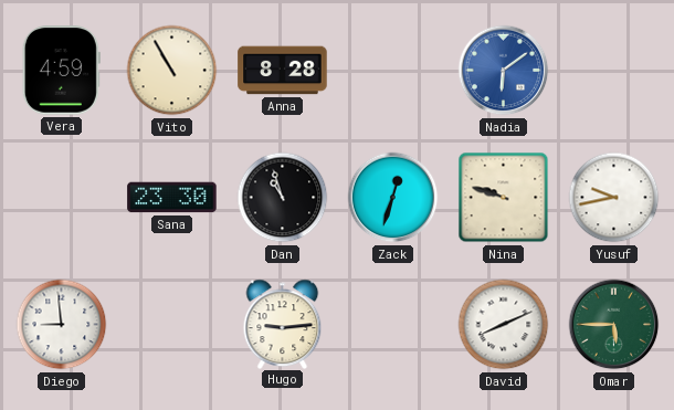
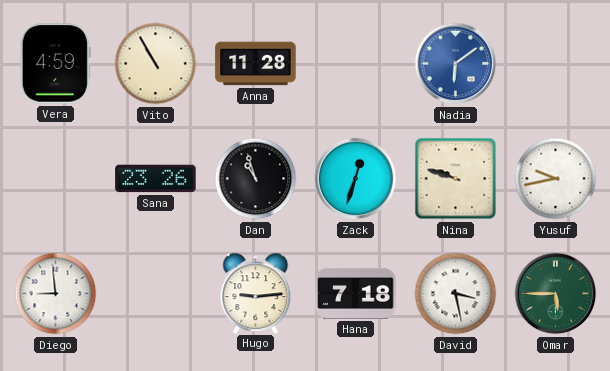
Anna: 8:28 -> 11:28
Sana: 23:30 -> 23:26
Hana: none -> 7:18
David: 8:11 -> 3:28
